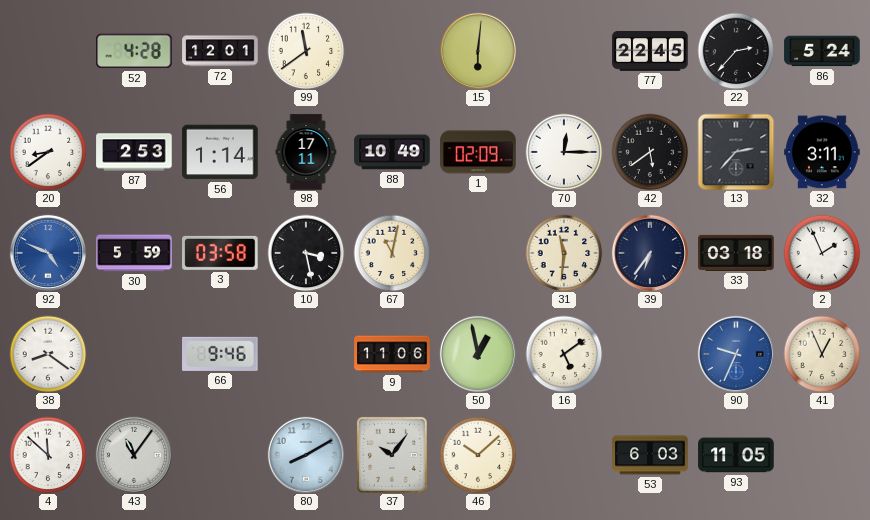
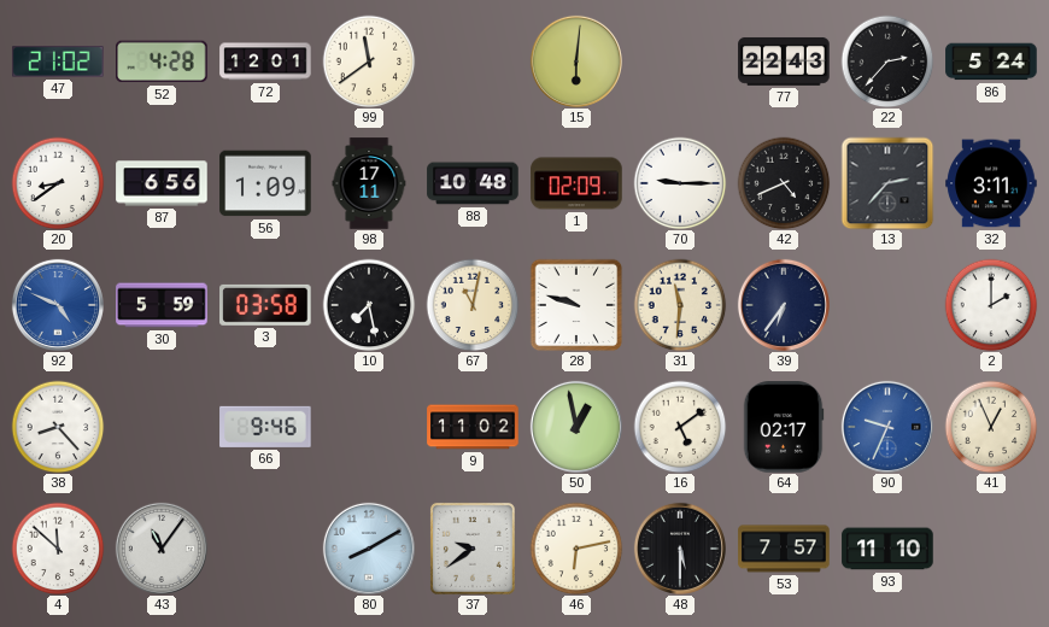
47: none -> 21:02
77: 22:45 -> 22:43
87: 2:53 -> 6:56
56: 1:14 -> 1:09
88: 10:49 -> 10:48
70: 12:15 -> 9:15
42: 5:39 -> 4:41
10: 3:28 -> 7:28
28: none -> 9:48
33: 03:18 -> none
2: 1:56 -> 2:00
38: 8:21 -> 8:23
9: 11:06 -> 11:02
64: none -> 02:17
37: 10:06 -> 9:39
46: 10:08 -> 6:13
48: none -> 5:30
53: 6:03 -> 7:57
93: 11:05 -> 11:10
